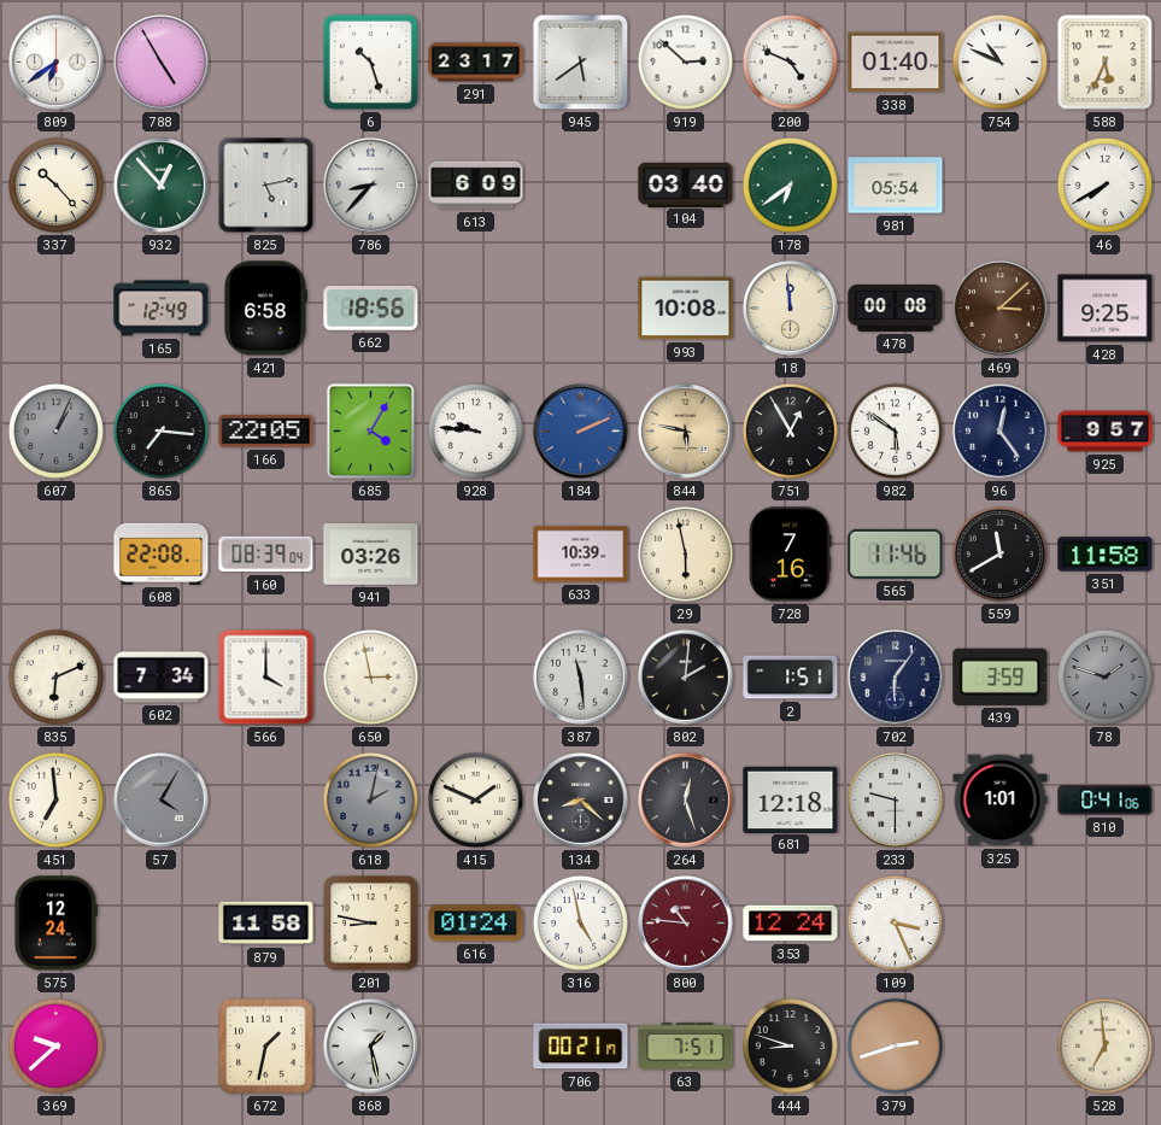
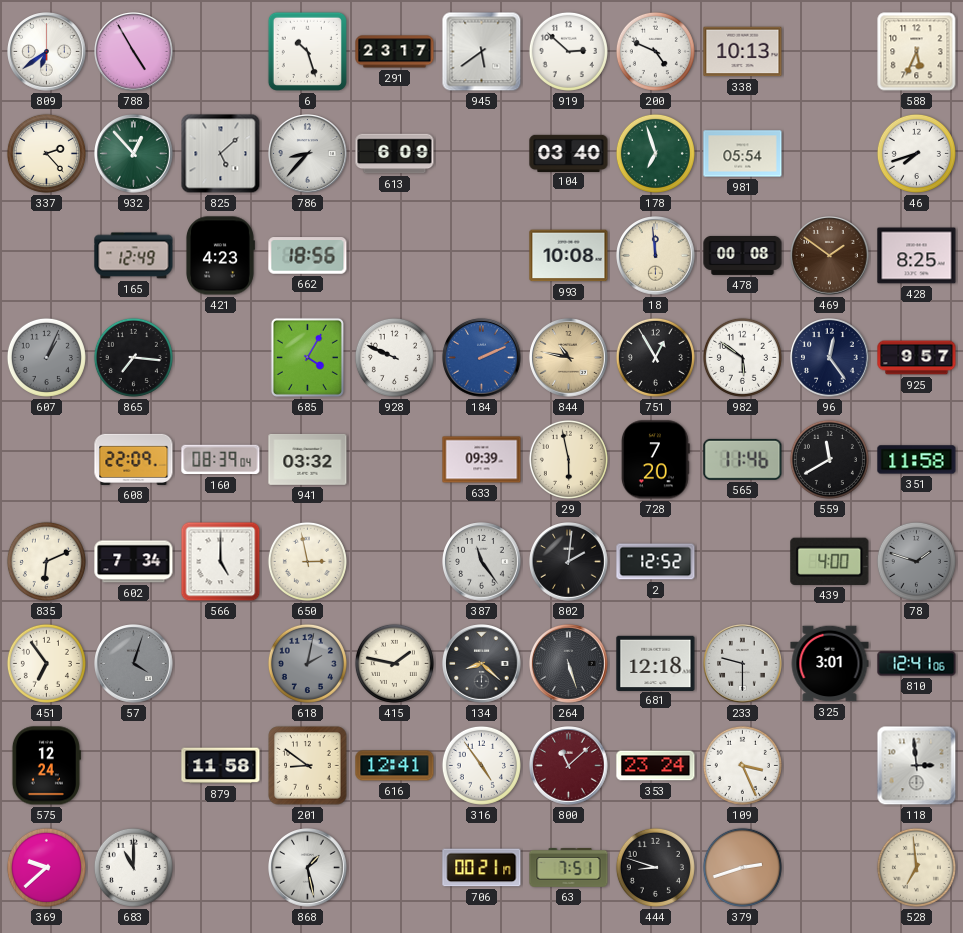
338: 01:40 -> 10:13
754: 10:49 -> none
337: 10:23 -> 2:23
825: 5:13 -> 5:08
178: 6:39 -> 6:57
46: 7:40 -> 7:42
421: 6:58 -> 4:23
469: 3:08 -> 1:51
428: 9:25 -> 8:25
166: 22:05 -> none
928: 9:46 -> 9:49
844: 5:47 -> 10:47
608: 22:08 -> 22:09
941: 03:26 -> 03:32
633: 10:39 -> 09:39
728: 7:16 -> 7:20
566: 4:00 -> 5:00
387: 11:29 -> 11:24
2: 1:51 -> 12:52
702: 6:06 -> none
439: 3:59 -> 4:00
451: 6:59 -> 6:54
57: 4:05 -> 4:03
415: 1:49 -> 1:47
264: 12:27 -> 5:27
325: 1:01 -> 3:01
810: 0:41 -> 12:41
201: 8:47 -> 8:51
616: 01:24 -> 12:41
316: 4:58 -> 4:54
800: 10:46 -> 11:08
353: 12:24 -> 23:24
118: none -> 2:59
683: none -> 11:00
672: 1:32 -> none
